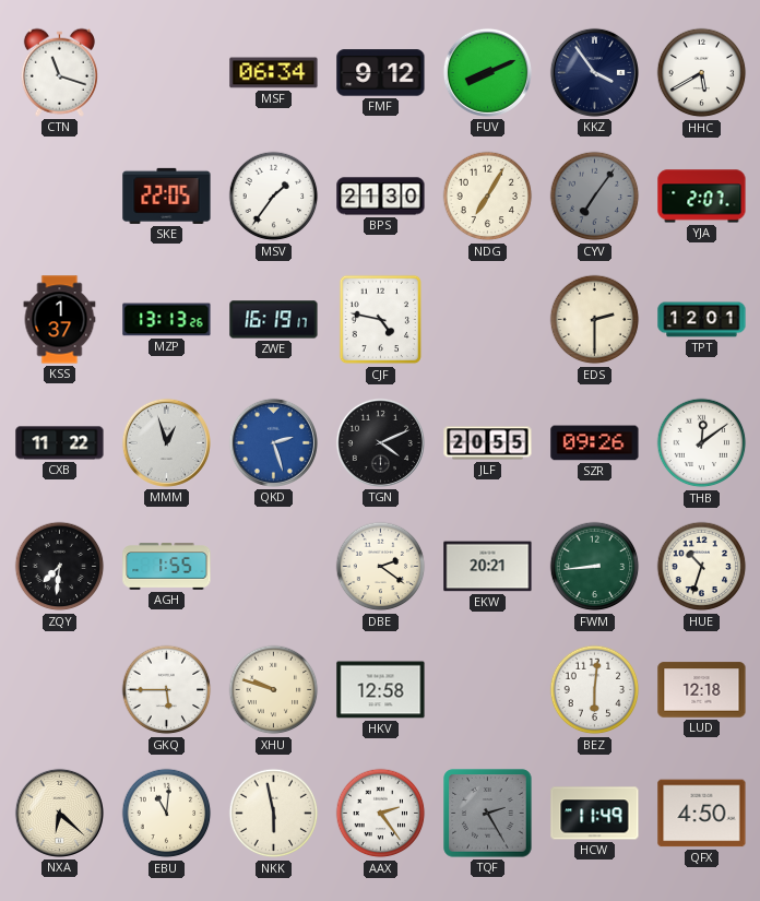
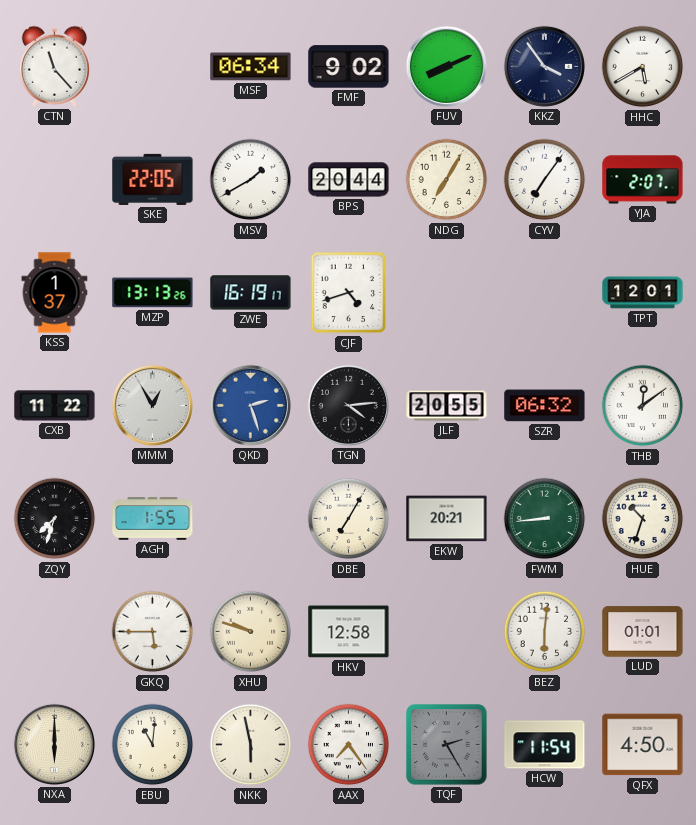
CTN: 11:18 -> 11:23
FMF: 9:12 -> 9:02
MSV: 1:36 -> 1:40
BPS: 21:30 -> 20:44
CYV dial: grey -> white
CJF: 4:47 -> 4:42
EDS: 2:30 -> none
MMM: 12:57 -> 12:55
TGN: 4:11 -> 4:14
SZR: 09:26 -> 06:32
ZQY: 7:31 -> 7:33
DBE: 2:21 -> 7:05
LUD: 12:18 -> 01:01
NXA: 6:22 -> 6:00
AAX: 2:24 -> 7:24
HCW: 11:49 -> 11:54
